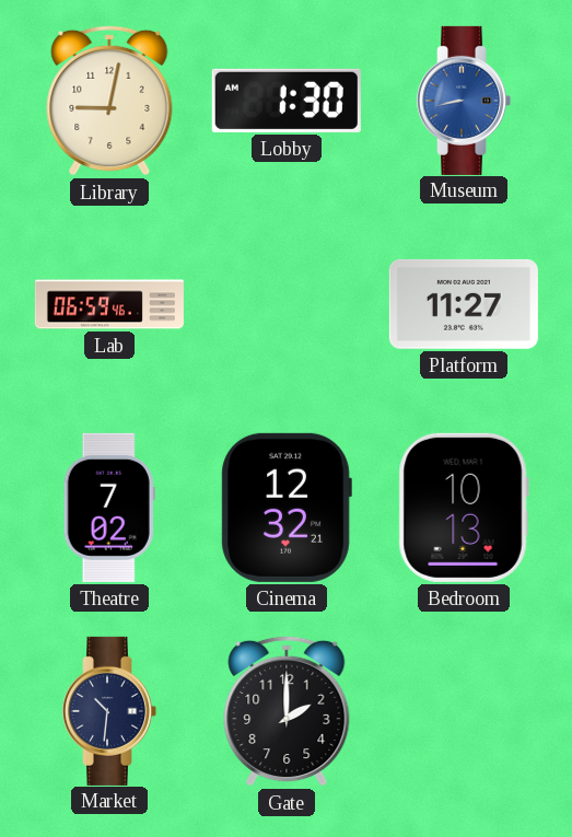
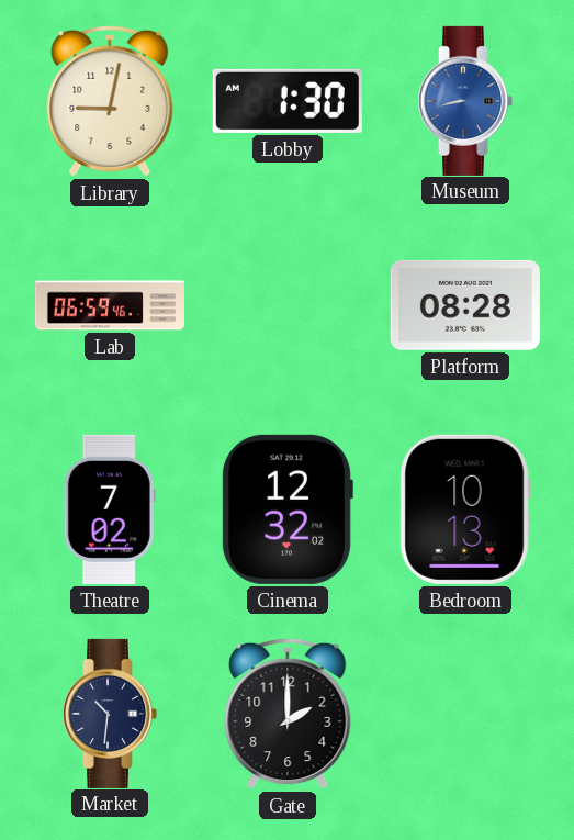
Platform: 11:27 -> 08:28
Cinema: 12:32:21 -> 12:32:02
